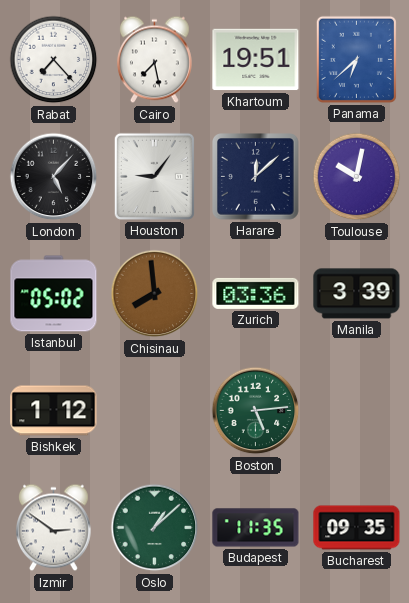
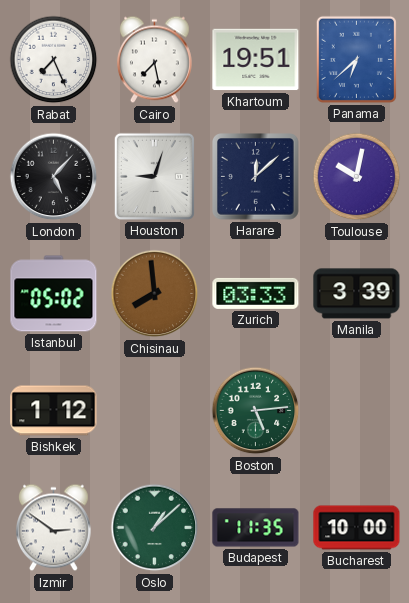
Rabat: 7:23 -> 7:26
Houston: 9:06 -> 9:03
Zurich: 03:36 -> 03:33
Bucharest: 09:35 -> 10:00
